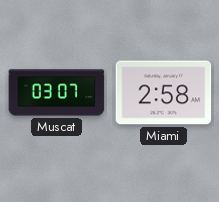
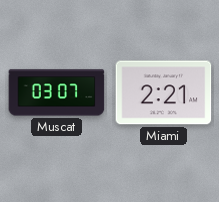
Miami: 2:58 -> 2:21
